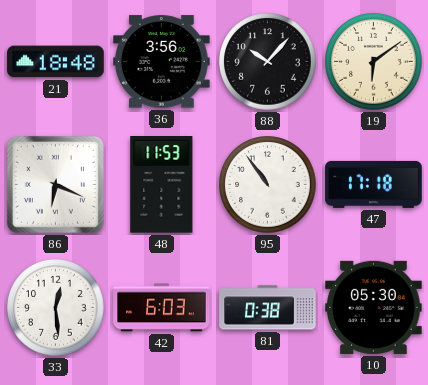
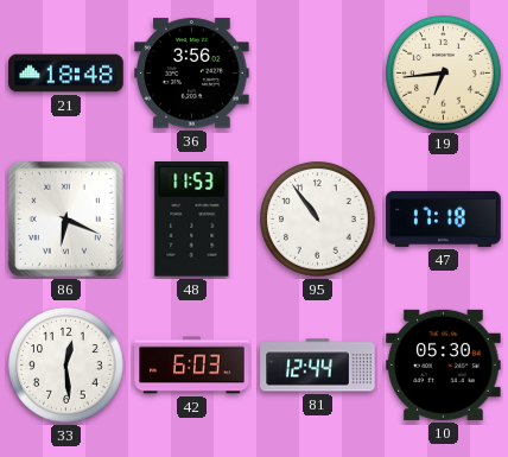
88: 10:07 -> none
19: 6:09 -> 6:44
81: 0:38 -> 12:44
